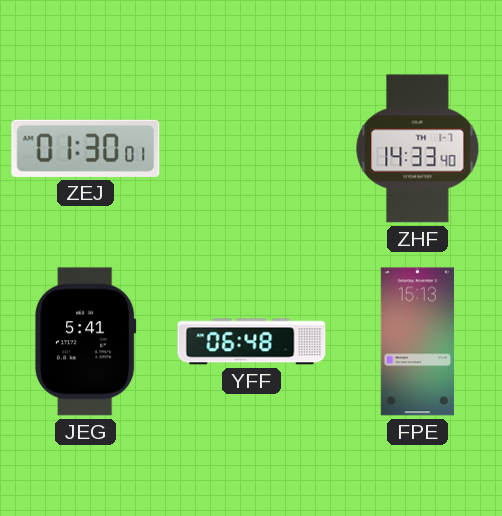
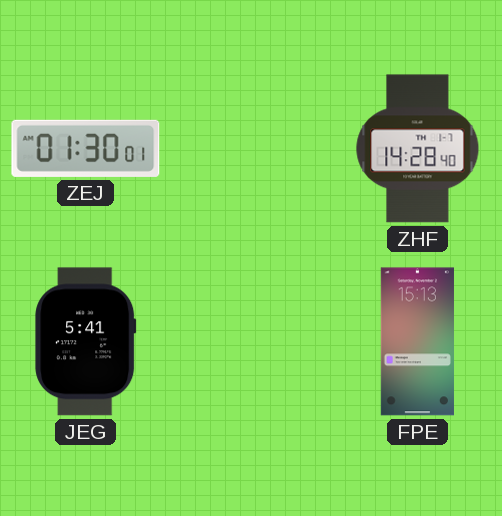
ZHF: 14:33 -> 14:28
YFF: 06:48 -> none
